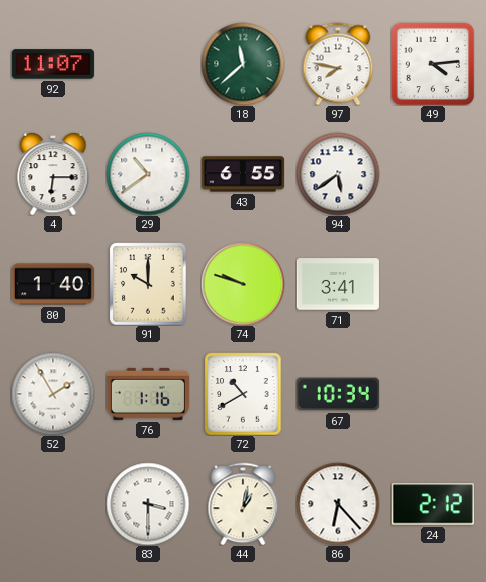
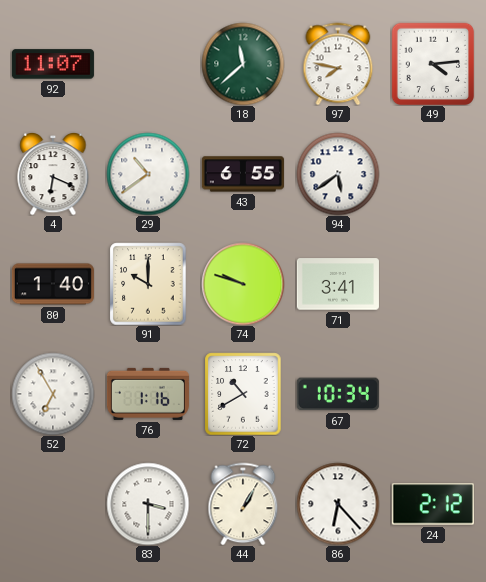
4: 6:15 -> 6:19
52: 1:55 -> 6:55
44: 1:02 -> 1:05
